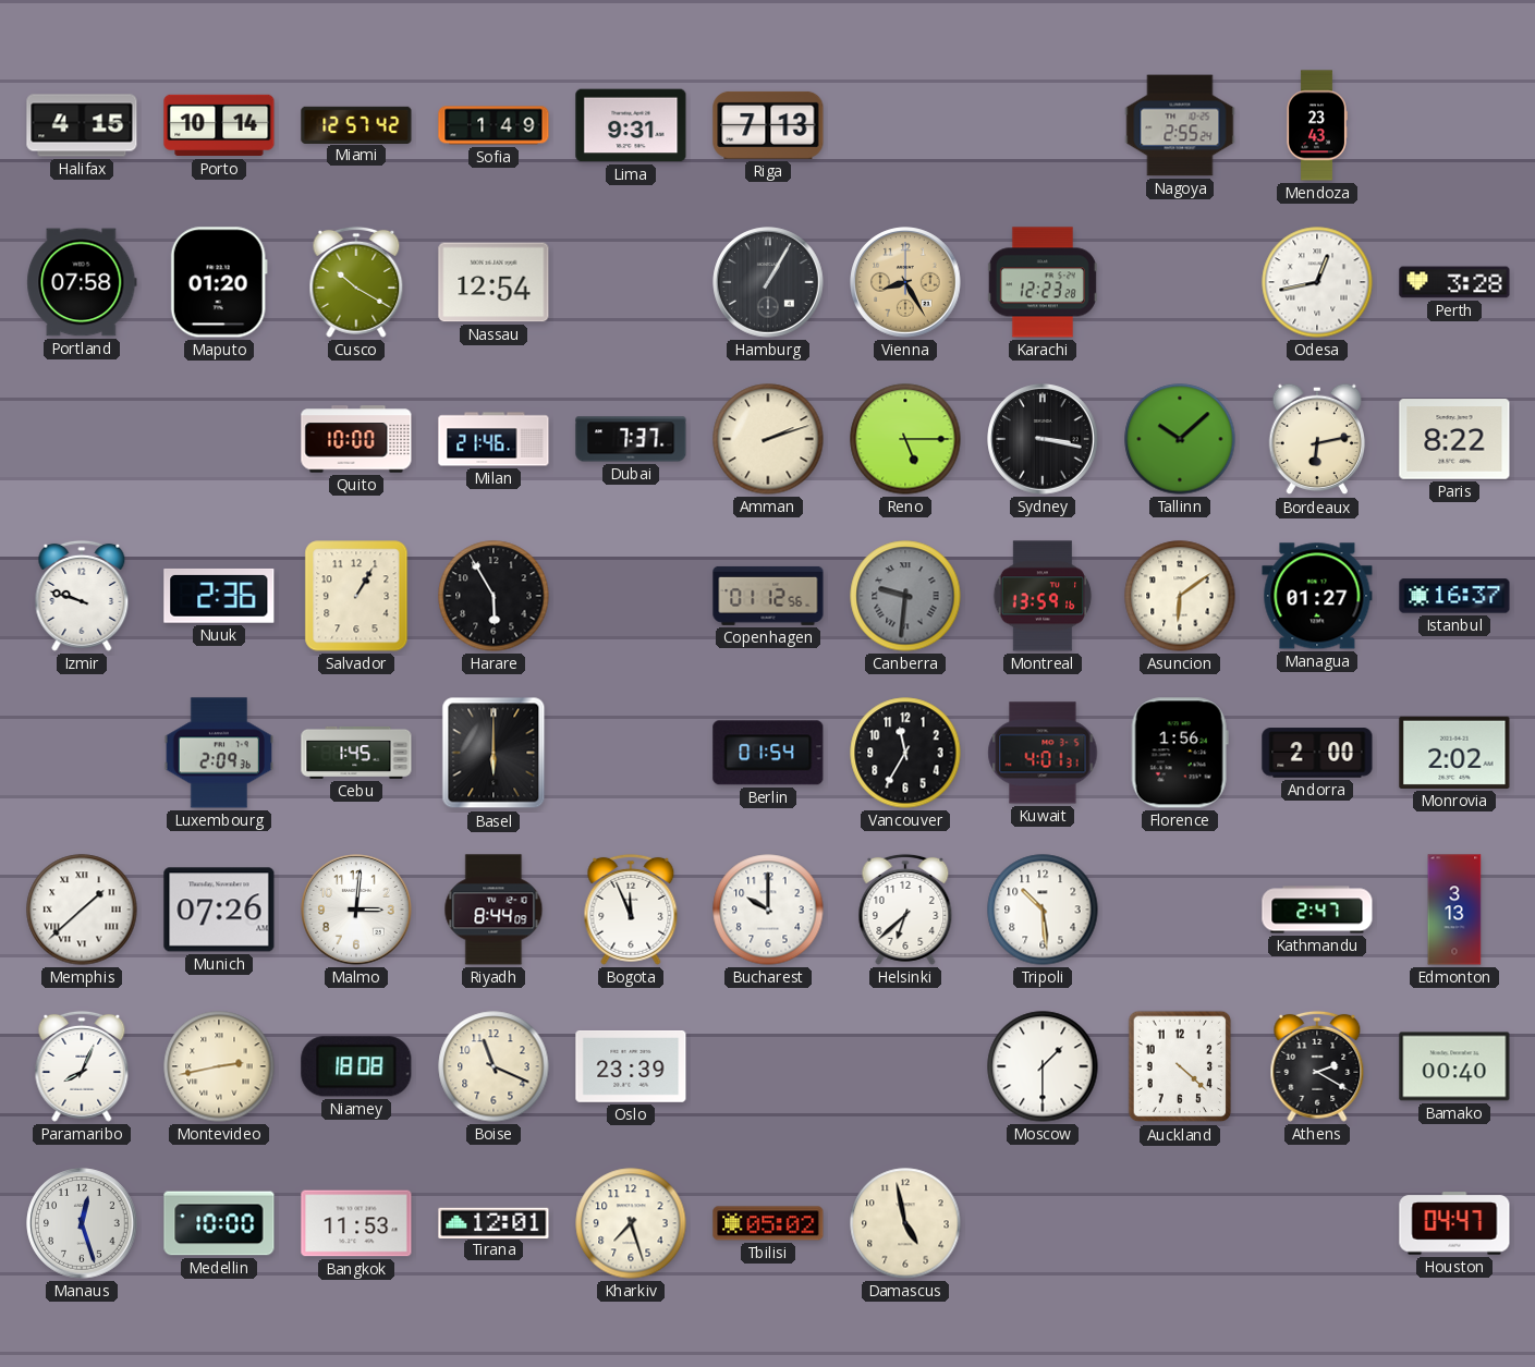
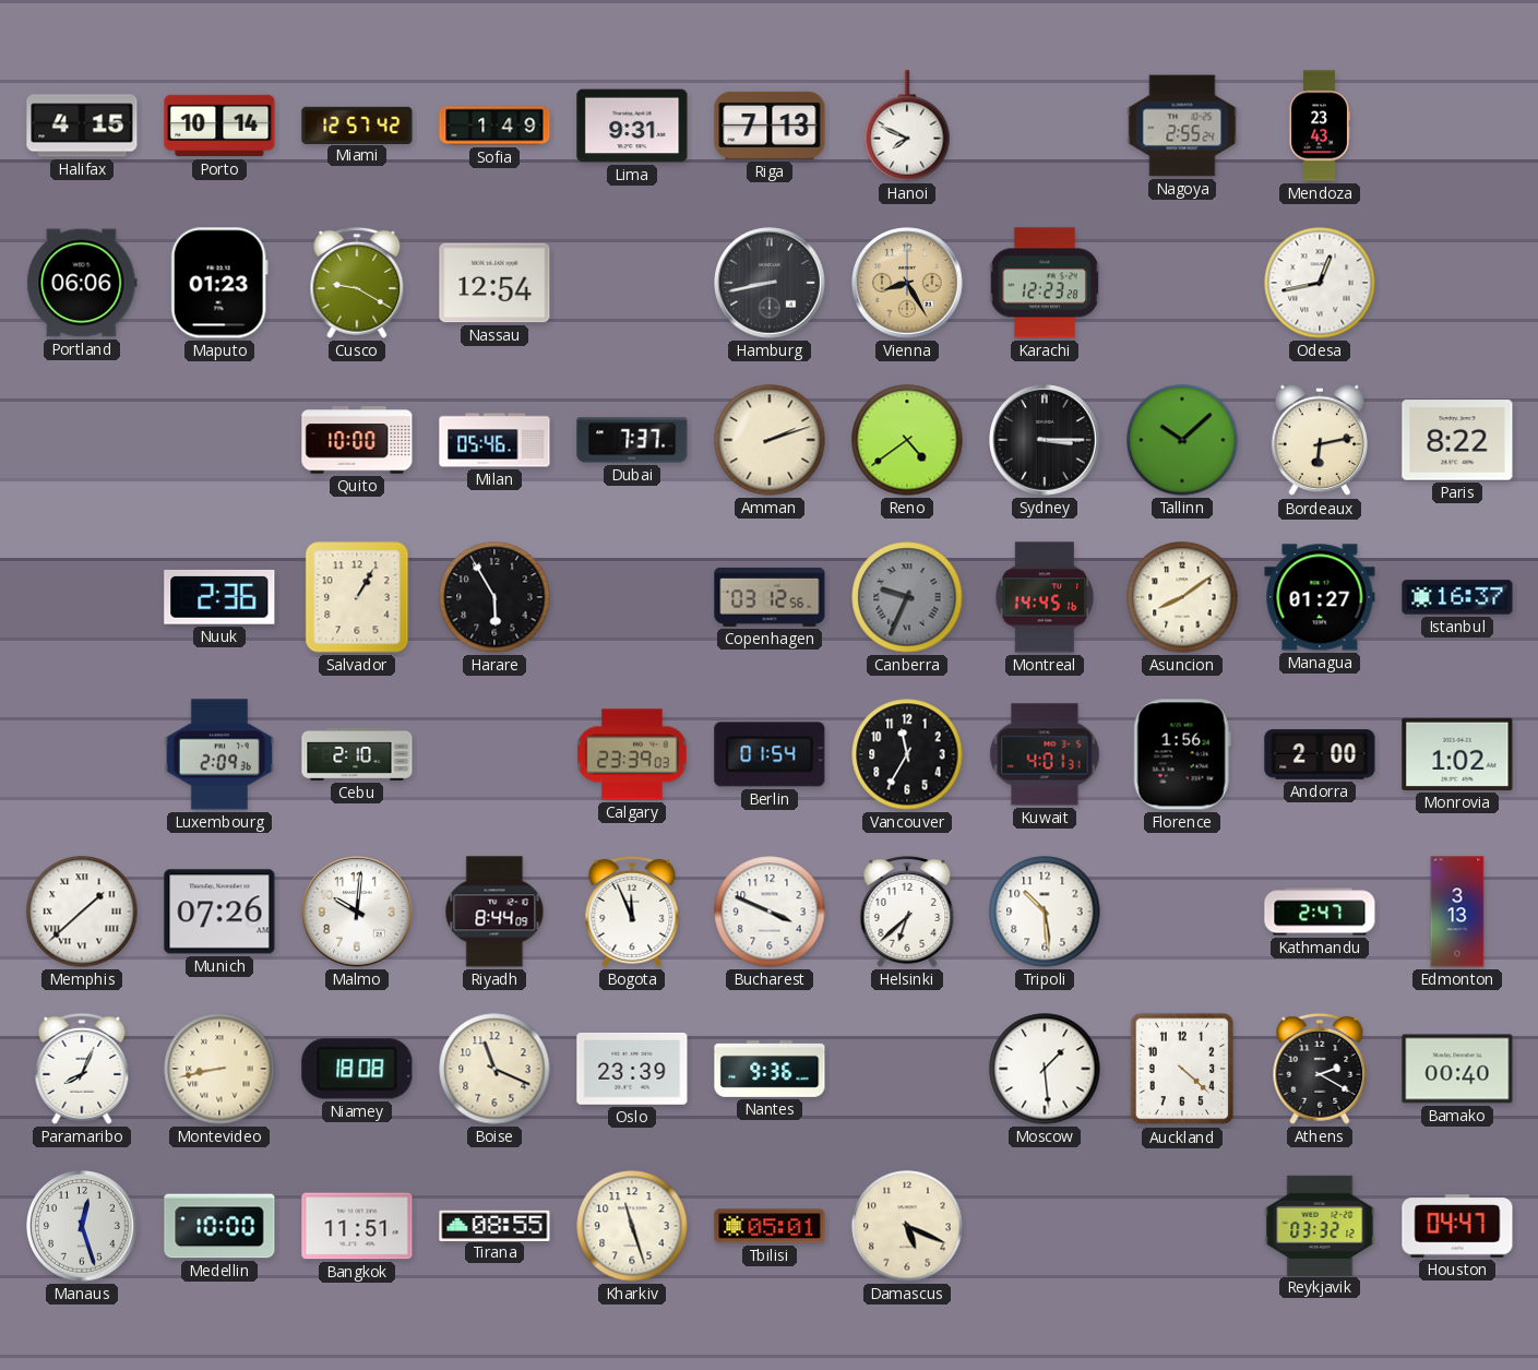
Hanoi: none -> 7:49
Portland: 07:58 -> 06:06
Maputo: 01:20 -> 01:23
Cusco: 10:20 -> 9:20
Hamburg: 1:05 -> 8:43
Perth: 3:28 -> none
Milan: 21:46 -> 05:46
Reno: 5:15 -> 4:39
Sydney: 3:17 -> 3:15
Izmir: 9:48 -> none
Copenhagen: 01:12 -> 03:12
Canberra: 9:31 -> 9:34
Montreal: 13:59 -> 14:45
Asuncion: 6:09 -> 8:09
Cebu: 1:45 -> 2:10
Basel: 6:00 -> none
Calgary: none -> 23:39
Monrovia: 2:02 -> 1:02
Malmo: 3:01 -> 10:01
Bucharest: 10:00 -> 3:49
Montevideo: 2:43 -> 8:43
Nantes: none -> 9:36
Moscow: 1:30 -> 1:29
Bangkok: 11:53 -> 11:51
Tirana: 12:01 -> 08:55
Kharkiv: 7:27 -> 11:27
Tbilisi: 05:02 -> 05:01
Damascus: 4:58 -> 5:19
Reykjavik: none -> 03:32
